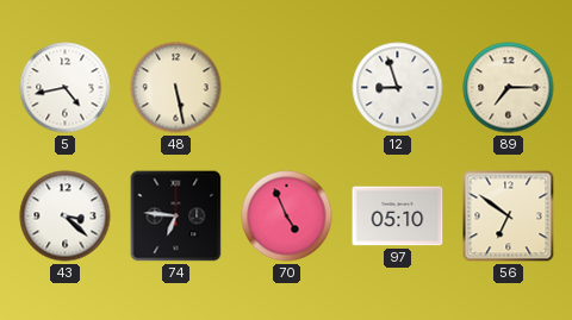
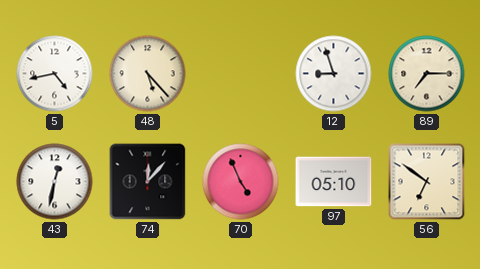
48: 5:28 -> 5:23
43: 3:22 -> 12:32
74: 6:46 -> 12:07
